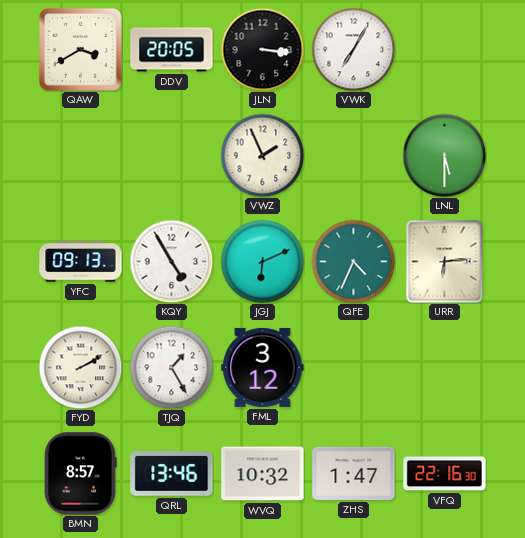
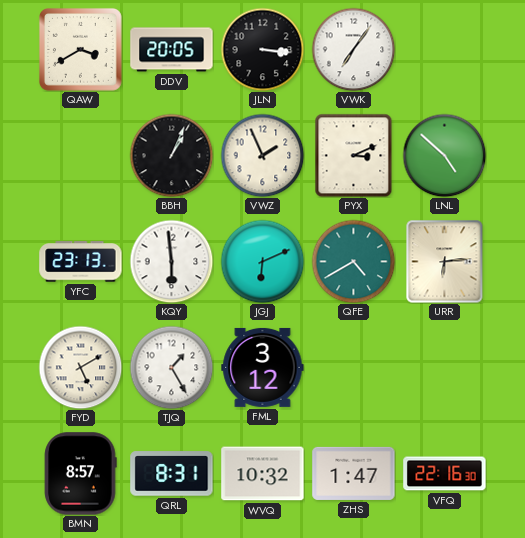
VWK: 7:05 -> 7:06
BBH: none -> 1:04
PYX: none -> 3:11
LNL: 5:30 -> 4:52
YFC: 09:13 -> 23:13
KQY: 4:55 -> 5:59
QFE: 4:34 -> 4:40
FYD: 2:10 -> 5:10
QRL: 13:46 -> 8:31
